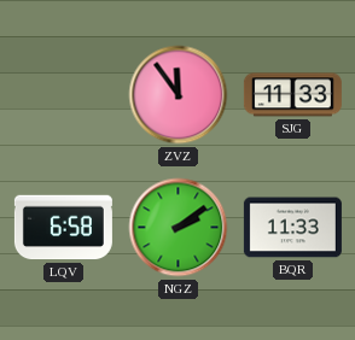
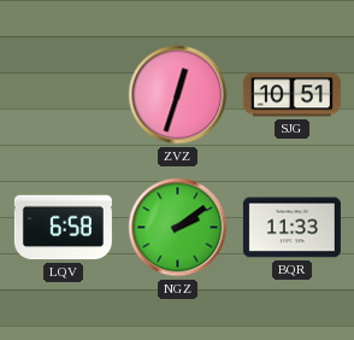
ZVZ: 11:54 -> 12:33
SJG: 11:33 -> 10:51
